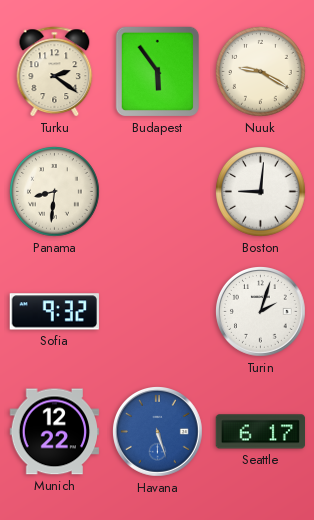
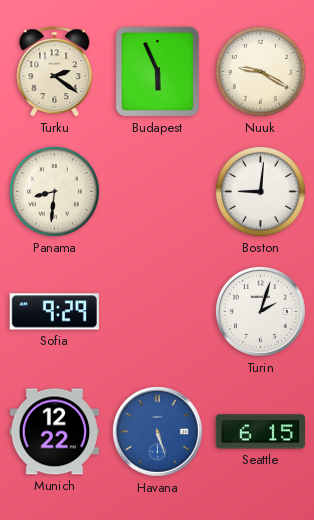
Budapest: 5:54 -> 5:56
Sofia: 9:32 -> 9:29
Seattle: 6:17 -> 6:15
